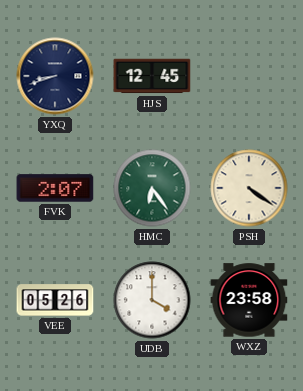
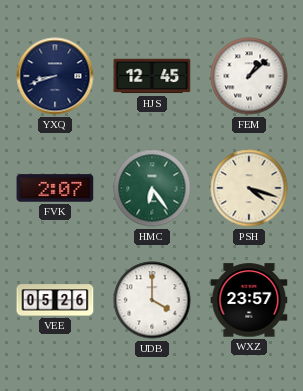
FEM: none -> 1:08
PSH: 4:21 -> 4:18
WXZ: 23:58 -> 23:57
